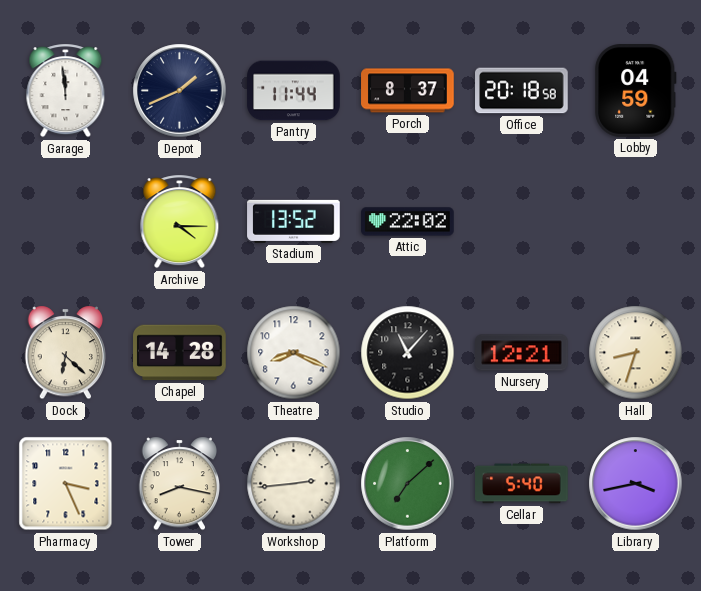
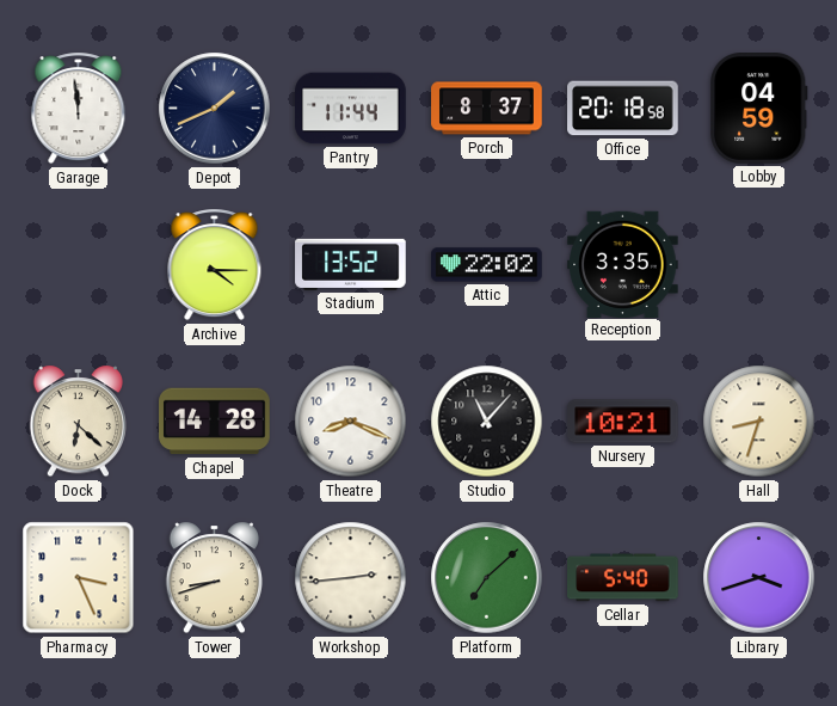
Reception: none -> 3:35
Nursery: 12:21 -> 10:21
Tower: 8:17 -> 8:42
Library: 3:43 -> 3:42
